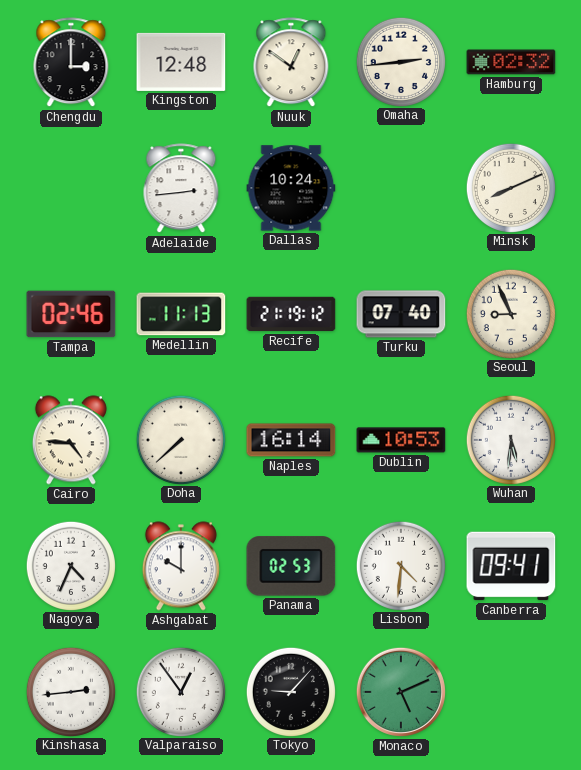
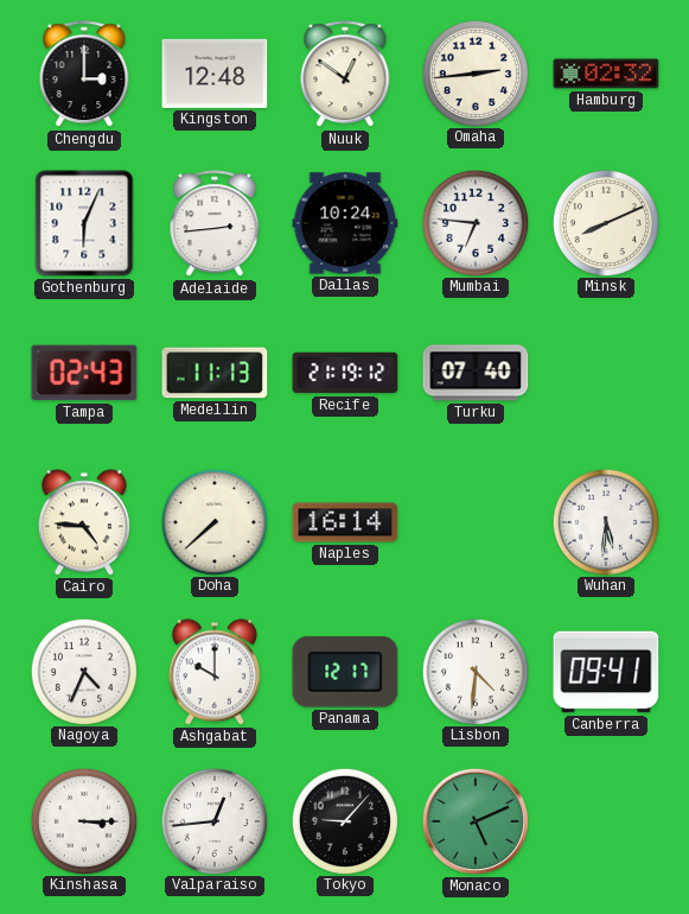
Gothenburg: none -> 6:04
Mumbai: none -> 6:46
Tampa: 02:46 -> 02:43
Seoul: 8:56 -> none
Dublin: 10:53 -> none
Panama: 02:53 -> 12:17
Kinshasa: 2:44 -> 3:15
Valparaiso: 12:54 -> 12:44
